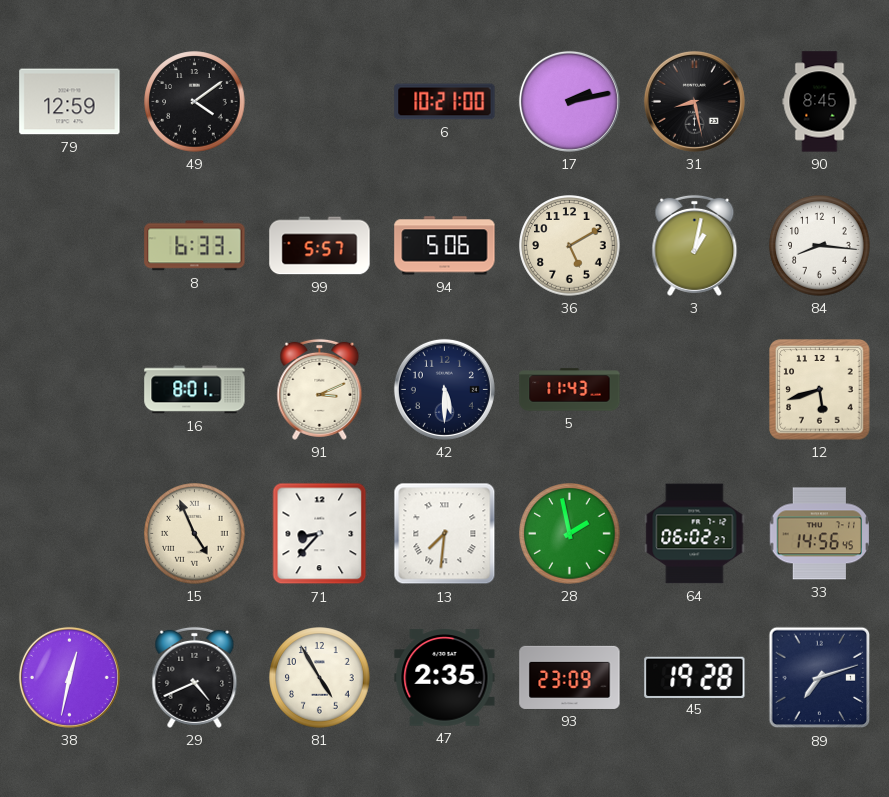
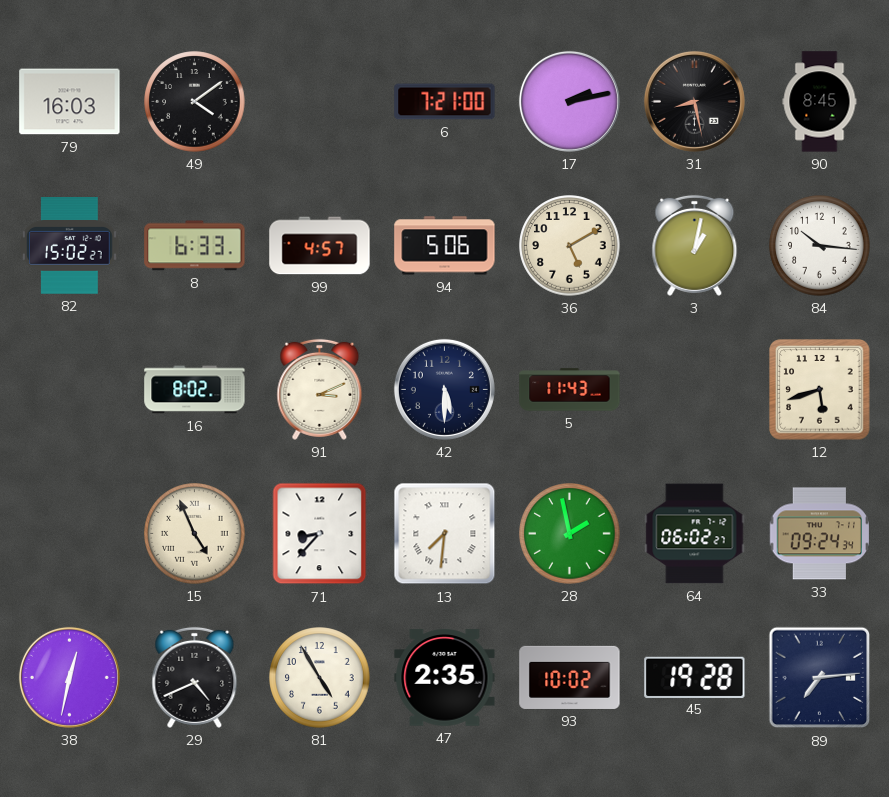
79: 12:59 -> 16:03
6: 10:21 -> 7:21
82: none -> 15:02
99: 5:57 -> 4:57
84: 8:16 -> 10:16
16: 8:01 -> 8:02
33: 14:56 -> 09:24
93: 23:09 -> 10:02
89: 7:12 -> 7:14
